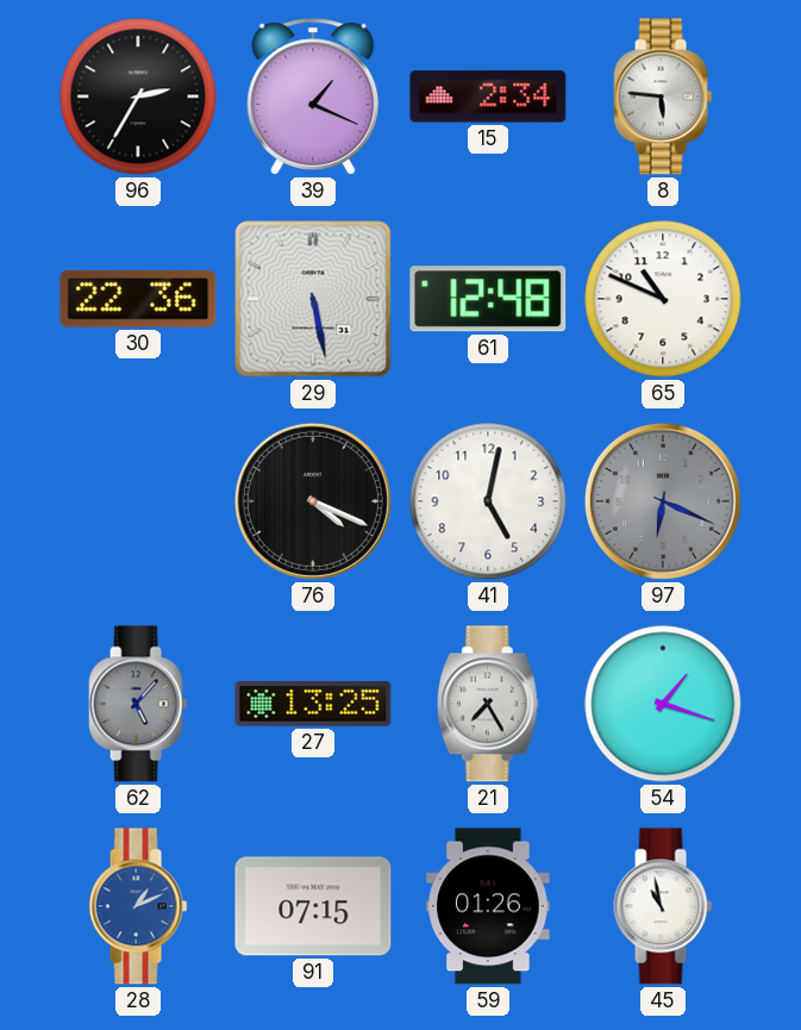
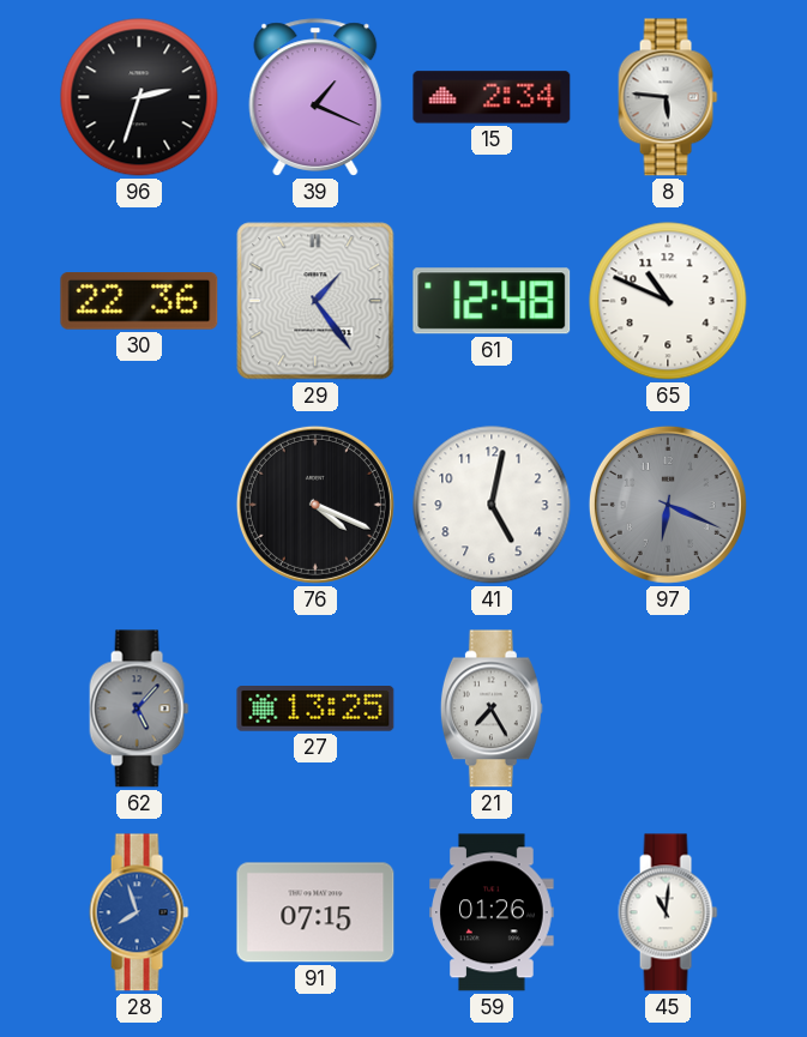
96: 2:35 -> 2:33
29: 5:28 -> 1:24
54: 1:18 -> none
28: 1:11 -> 7:57
45: 10:58 -> 11:01
